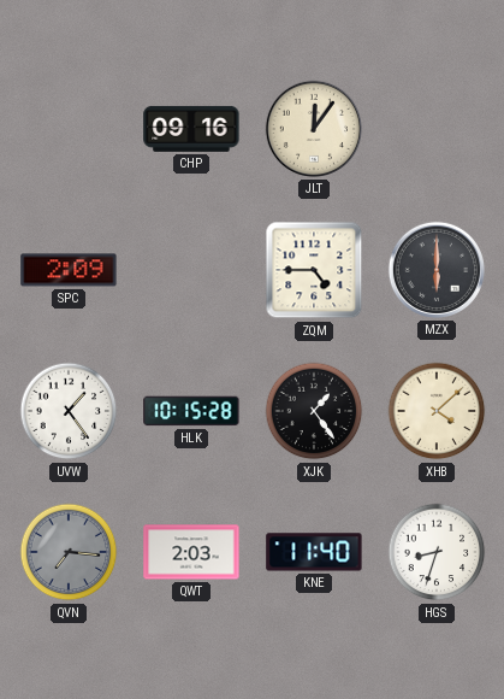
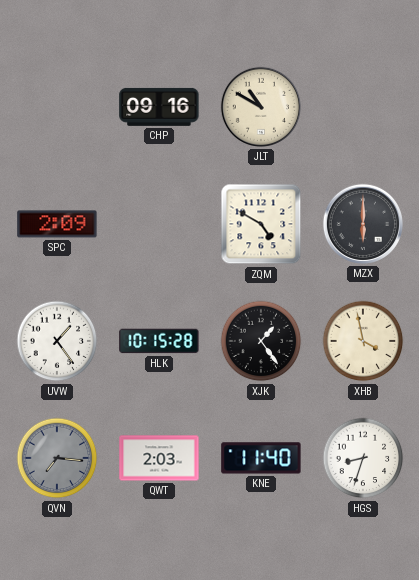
JLT: 12:06 -> 10:50
ZQM: 4:45 -> 4:50
XHB: 4:08 -> 3:58
